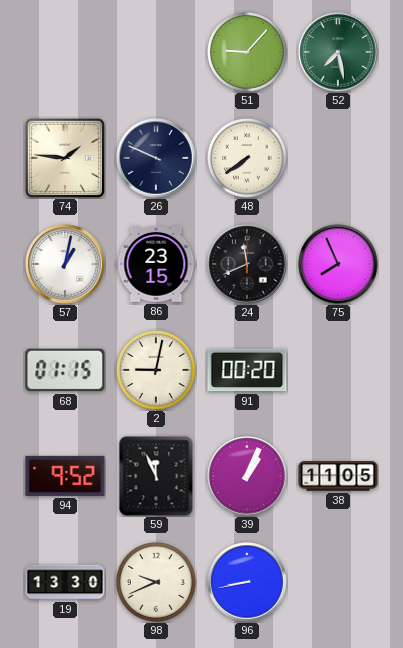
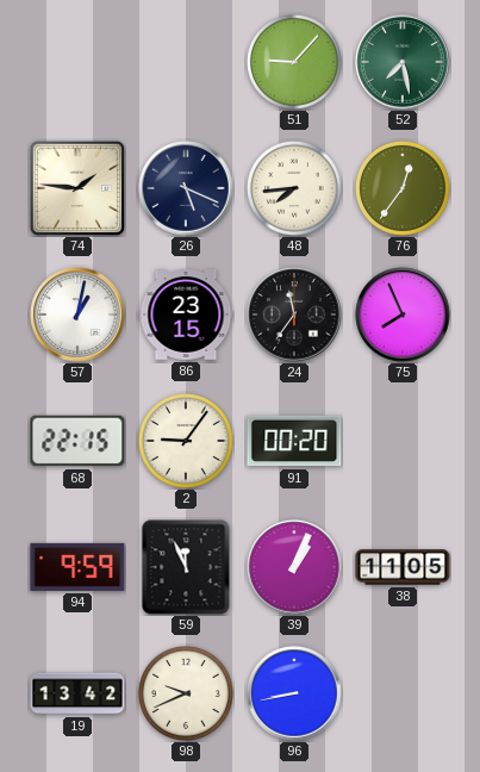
26: 9:49 -> 5:19
48: 7:39 -> 7:44
76: none -> 12:36
24: 11:41 -> 11:36
68: 01:15 -> 22:15
2: 9:02 -> 9:06
94: 9:52 -> 9:59
19: 13:30 -> 13:42
